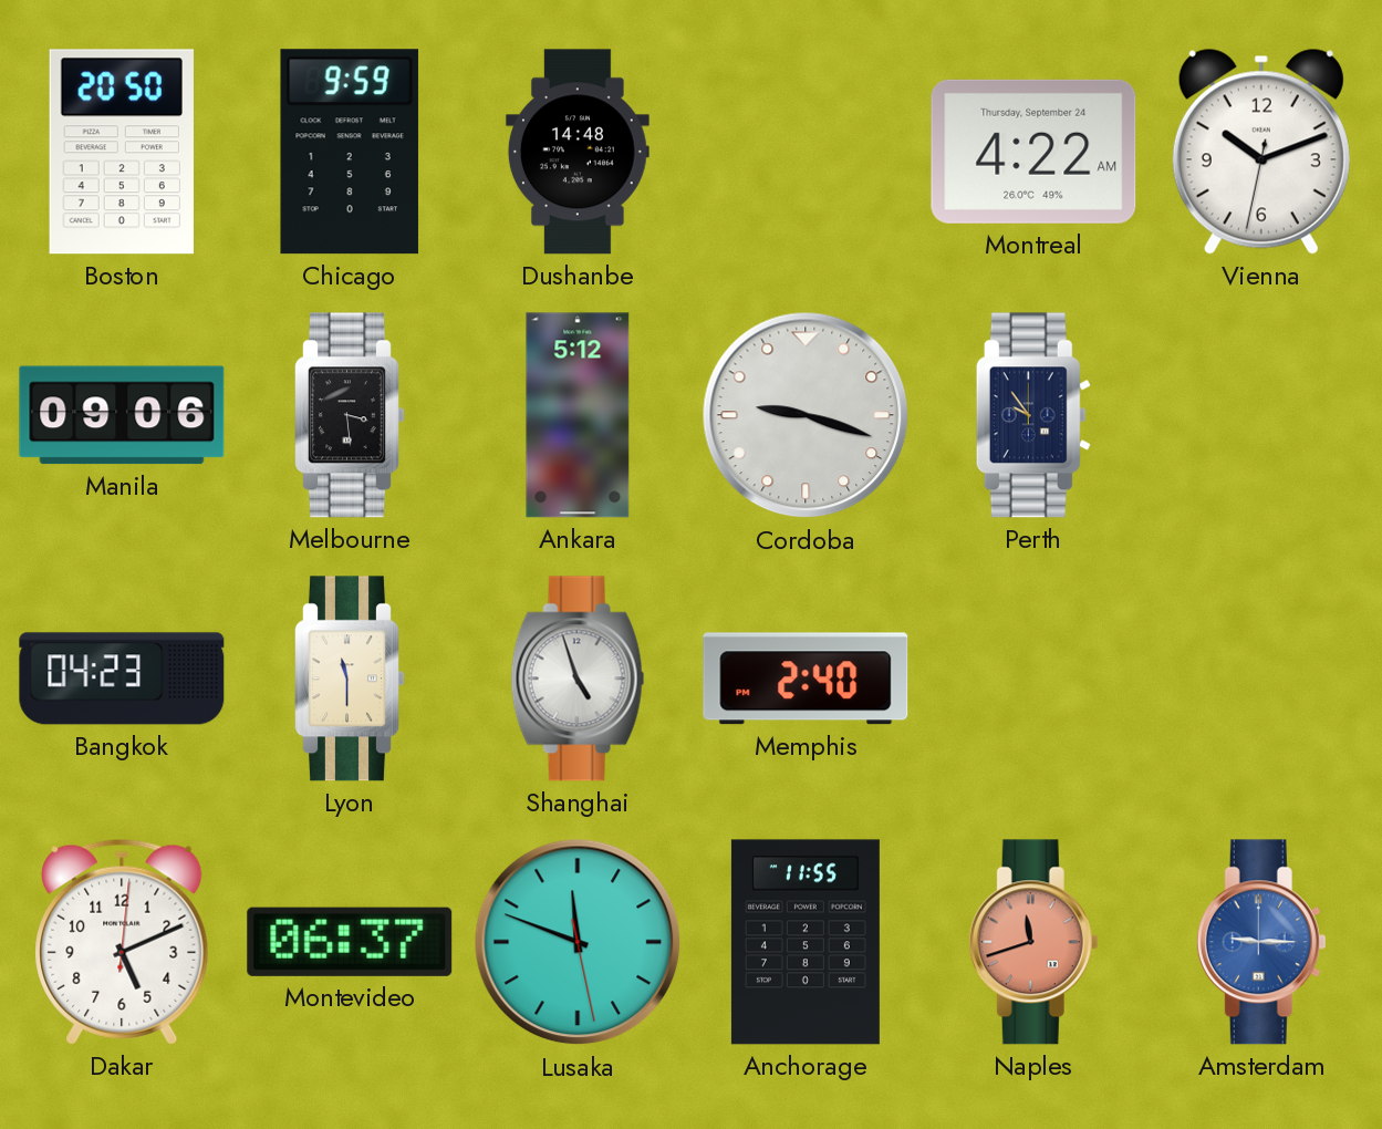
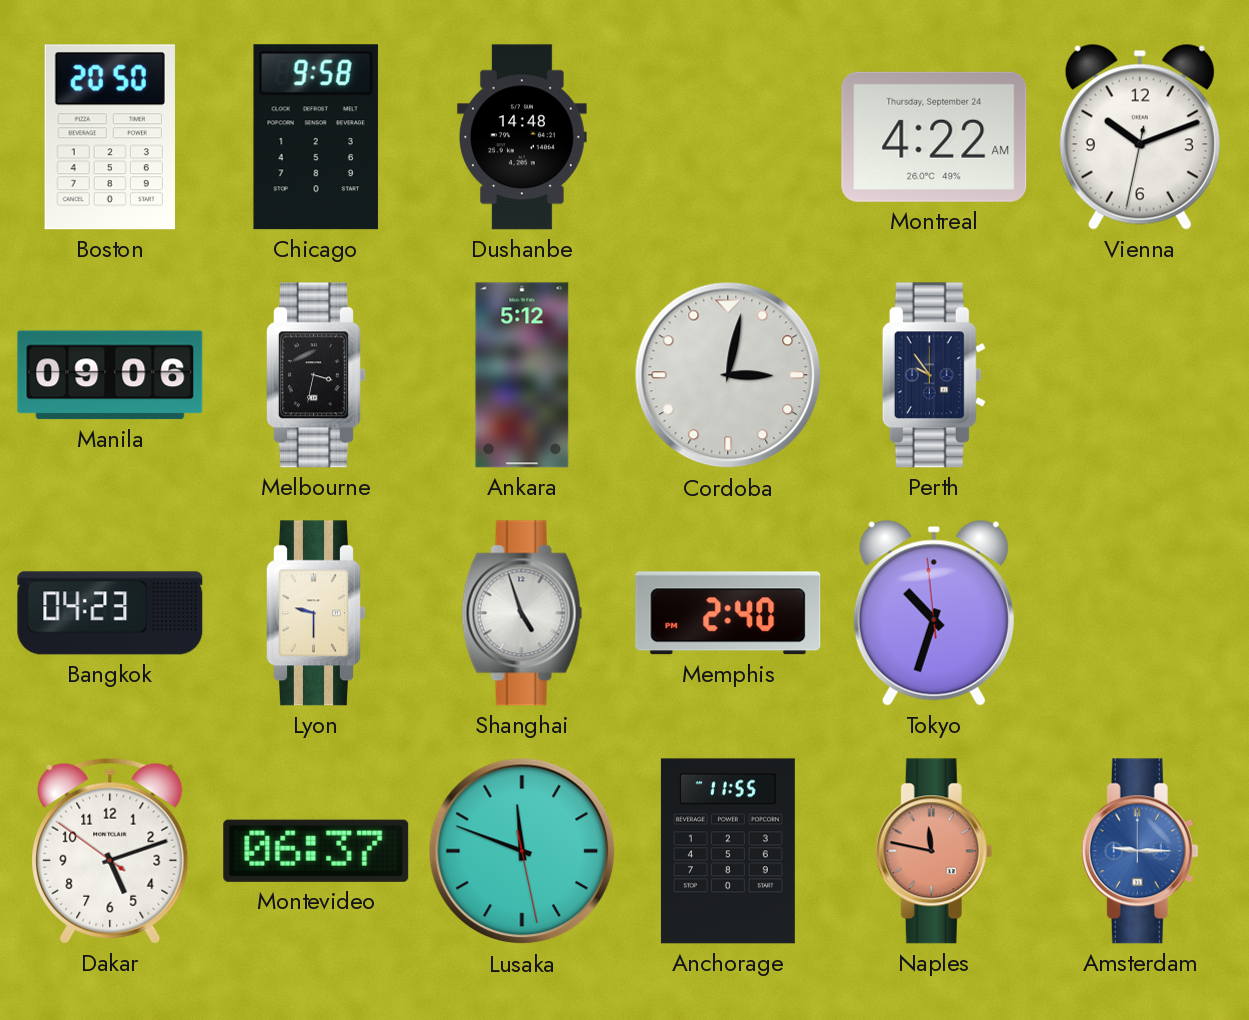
Chicago: 9:59 -> 9:58
Melbourne: 3:29 -> 3:32
Cordoba: 9:18 -> 3:02
Lyon: 11:30 -> 9:30
Tokyo: none -> 10:32
Dakar: 5:11:01 -> 5:11:51
Naples: 11:42 -> 11:47
